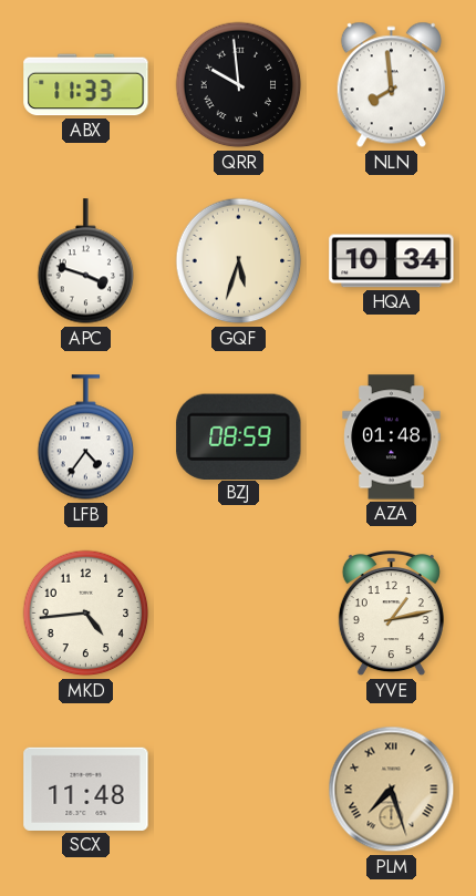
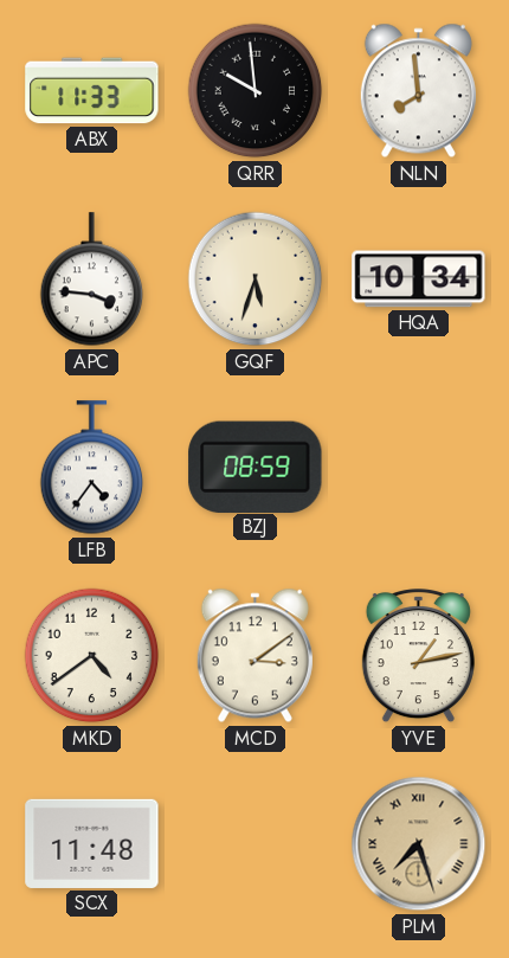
APC: 3:48 -> 3:46
AZA: 01:48 -> none
MKD: 4:44 -> 4:39
MCD: none -> 3:09
